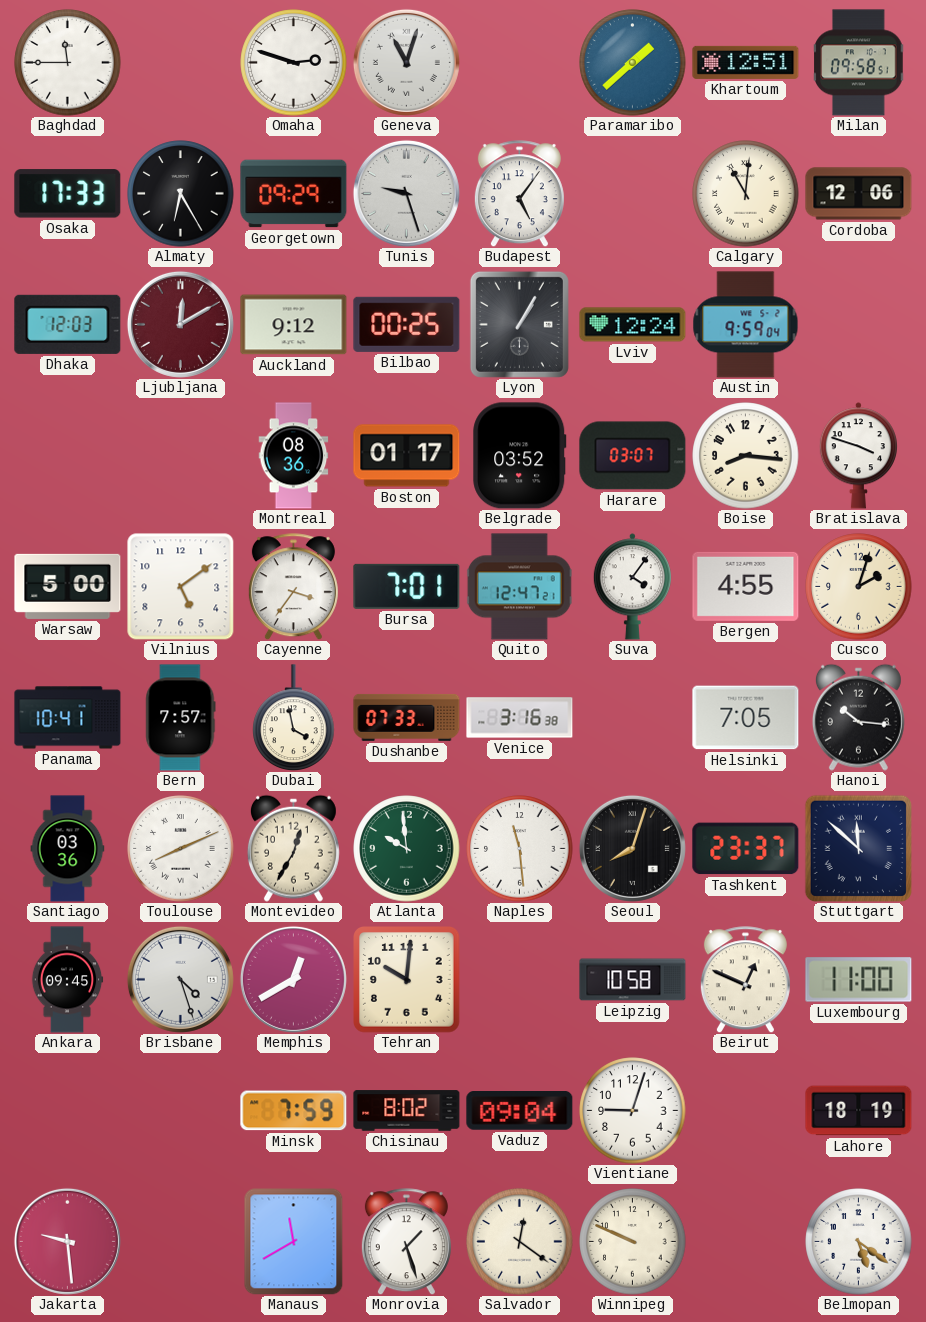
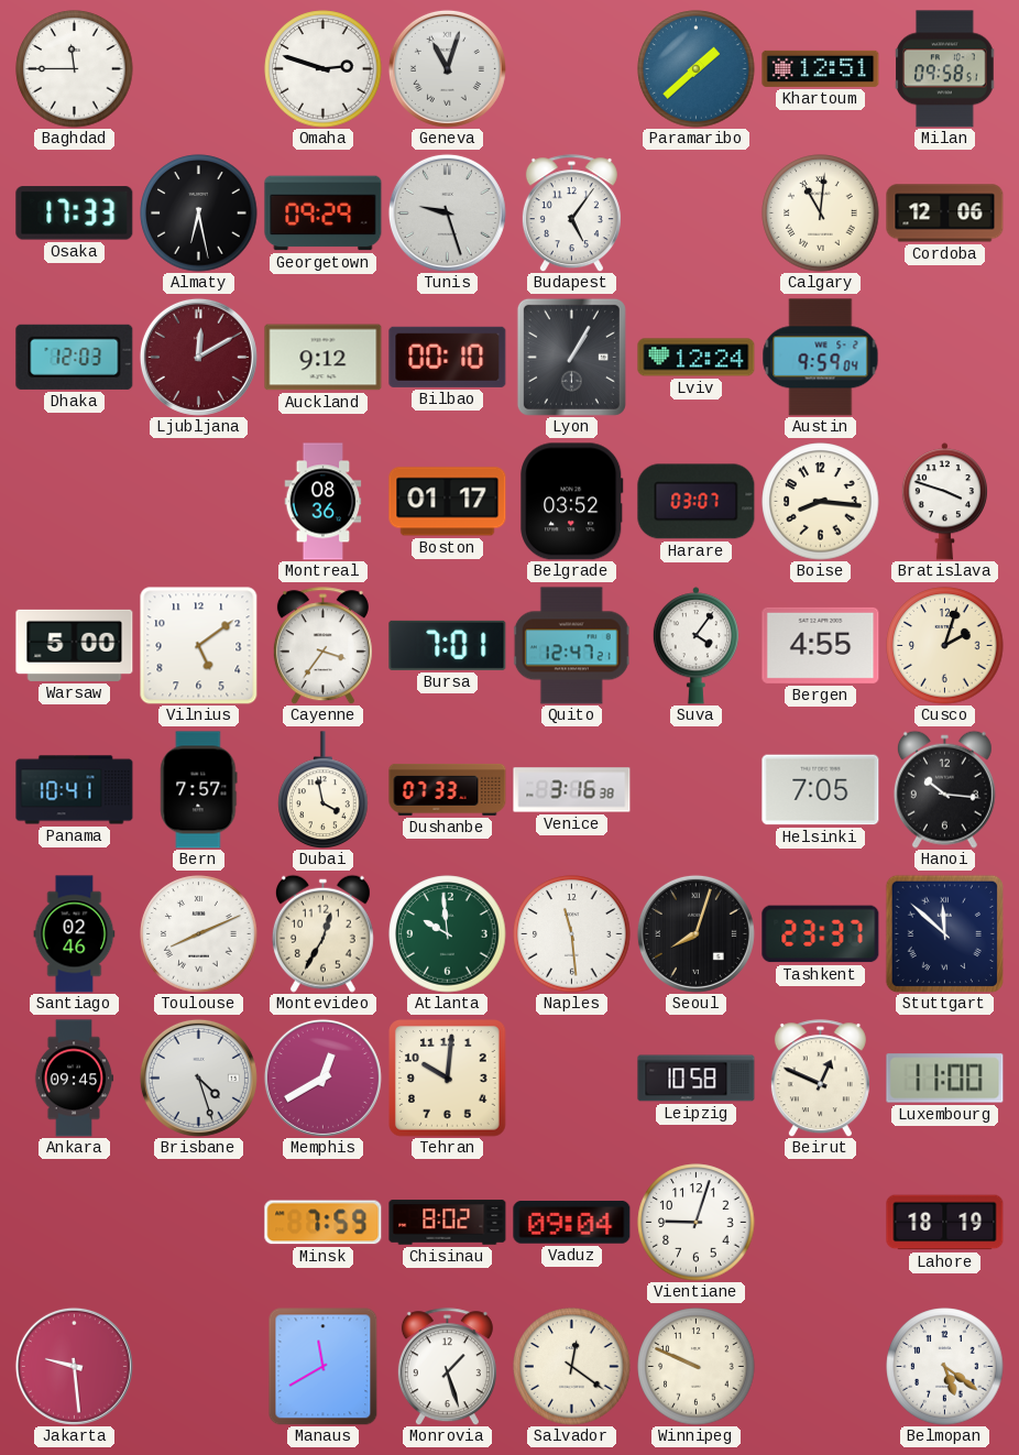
Almaty: 6:25 -> 6:28
Bilbao: 00:25 -> 00:10
Santiago: 03:36 -> 02:46
